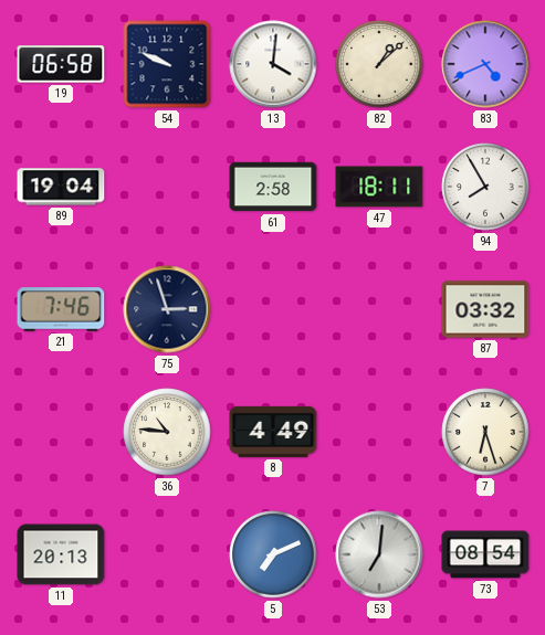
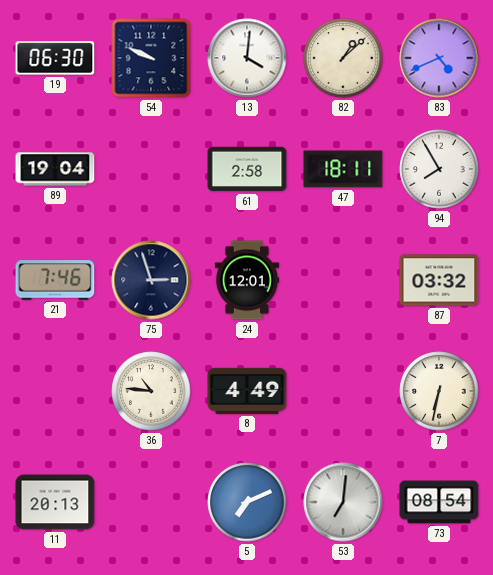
19: 06:58 -> 06:30
24: none -> 12:01
7: 6:27 -> 6:32
